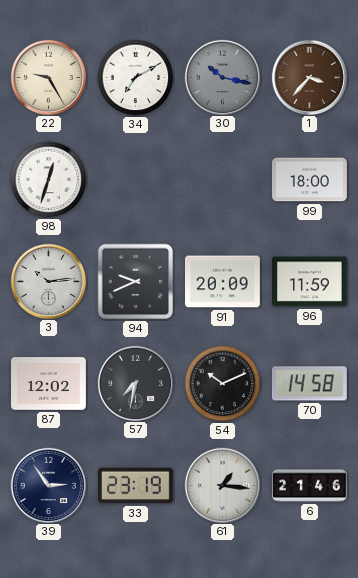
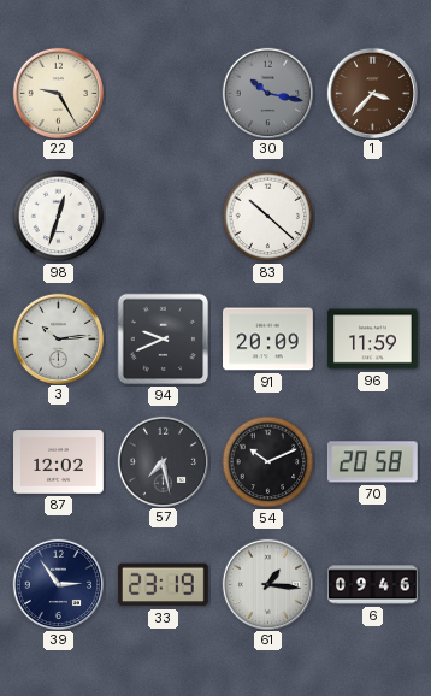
34: 7:10 -> none
83: none -> 10:22
99: 18:00 -> none
57: 7:32 -> 7:28
70: 14:58 -> 20:58
6: 21:46 -> 09:46
